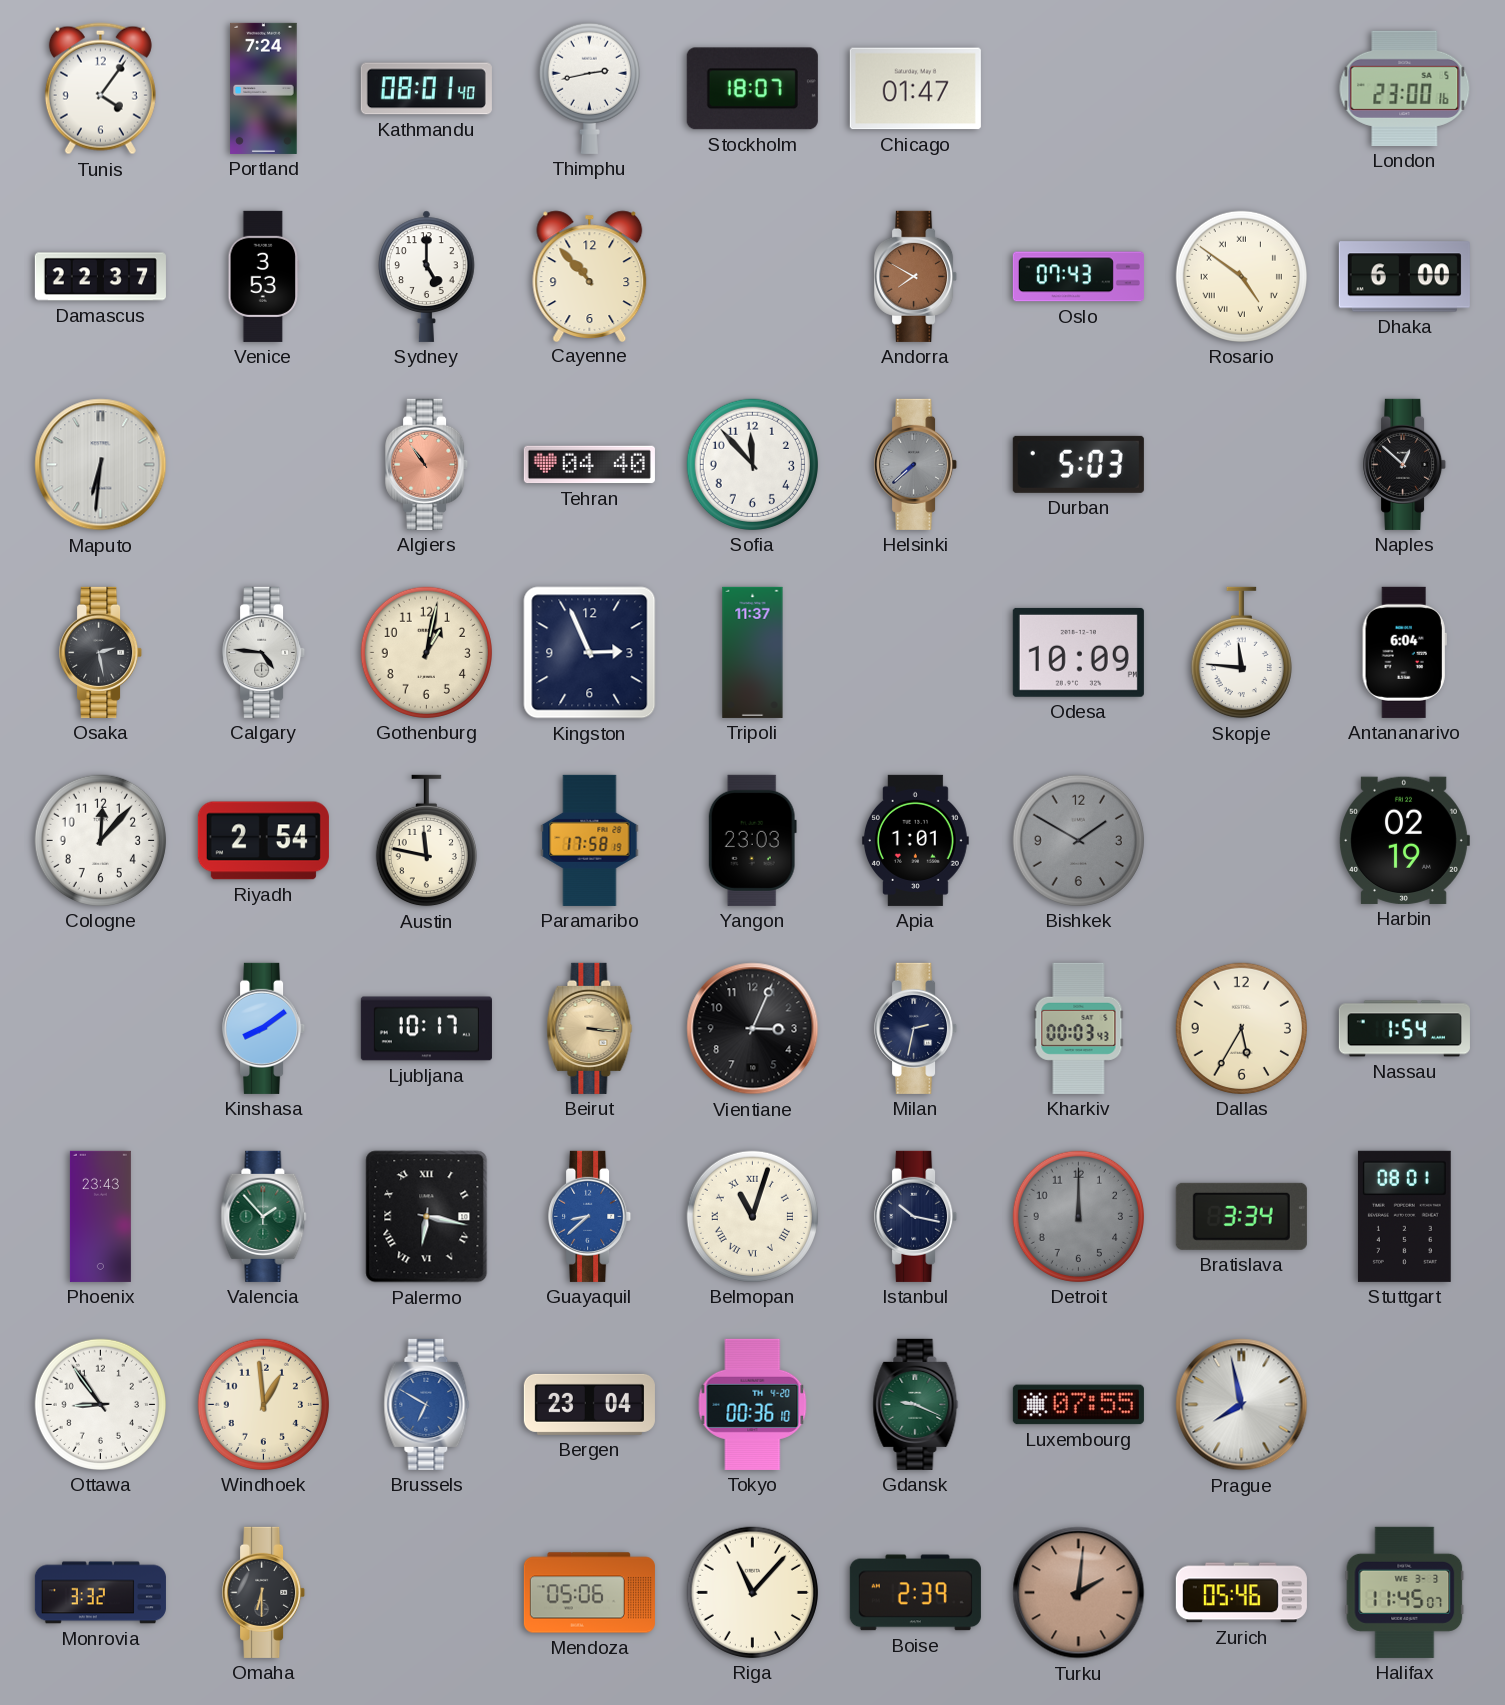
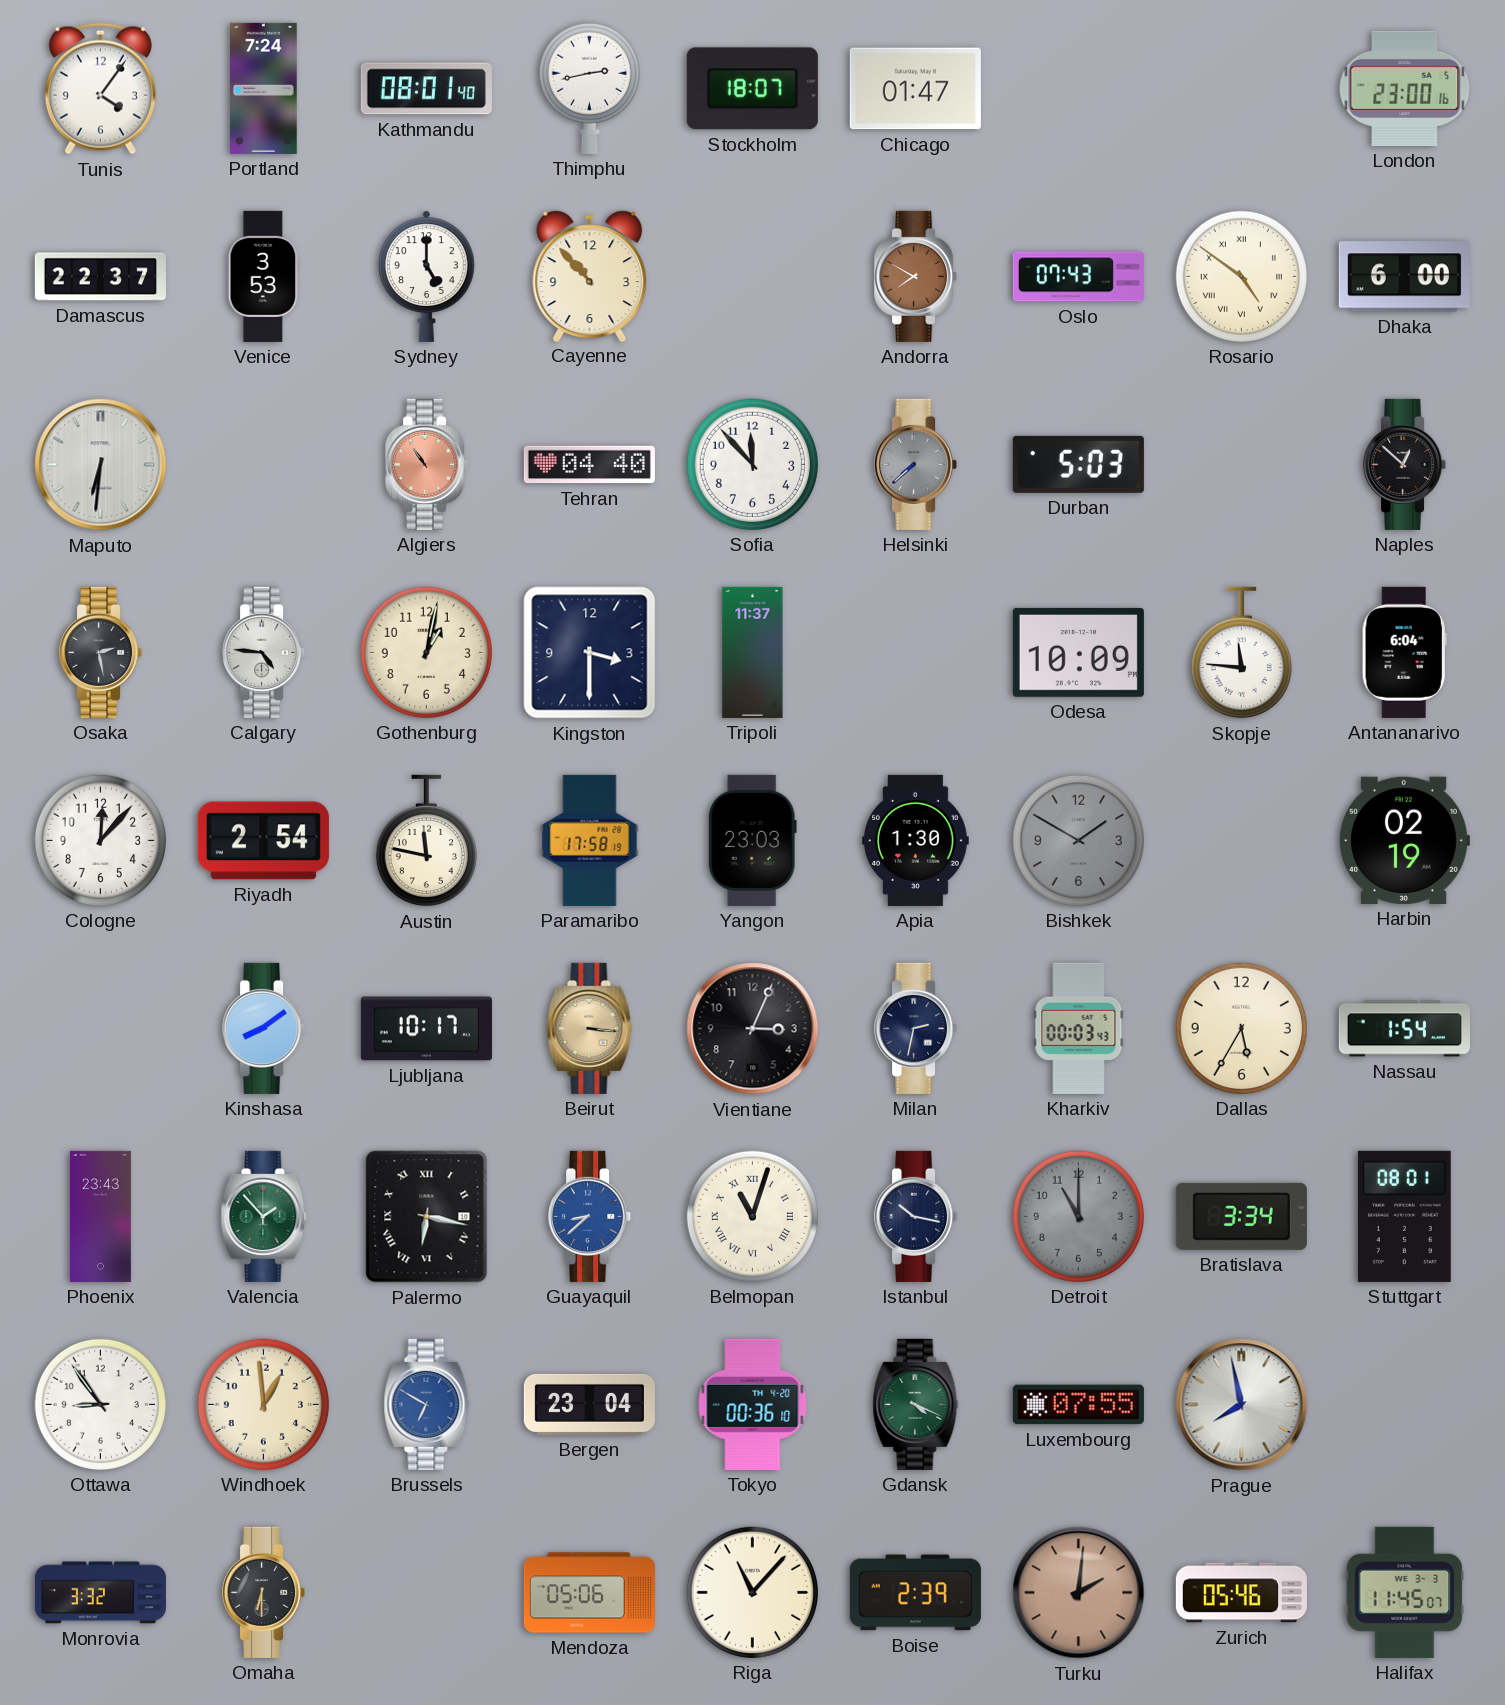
Kingston: 2:56 -> 3:30
Apia: 1:01 -> 1:30
Detroit: 12:00 -> 11:00
Gdansk: 9:19 -> 4:19
